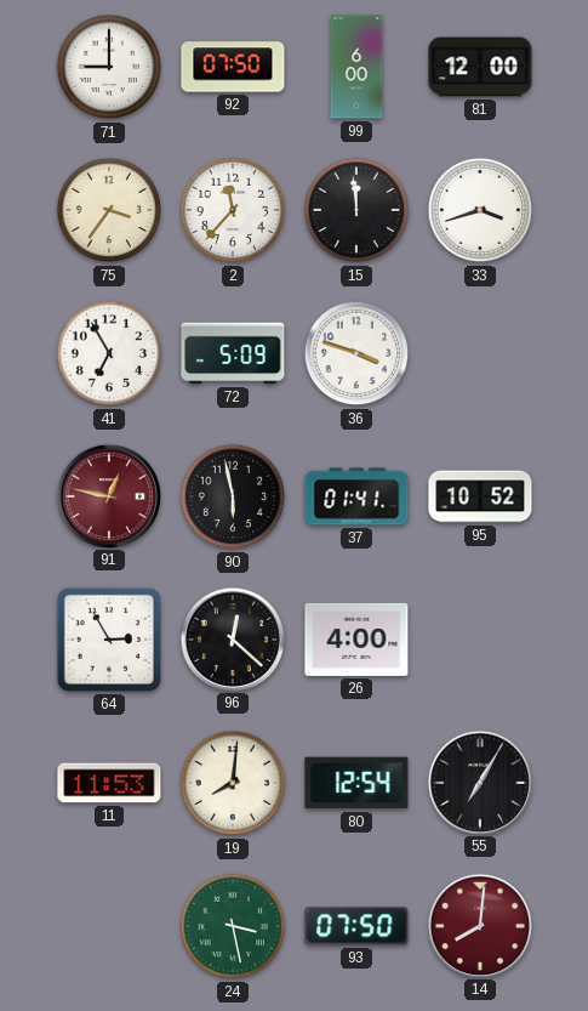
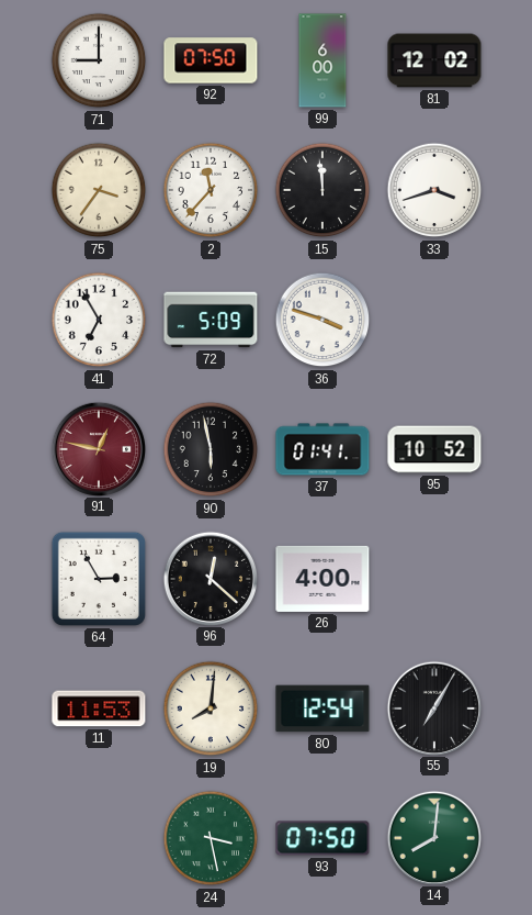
81: 12:00 -> 12:02
14 dial: burgundy -> green
